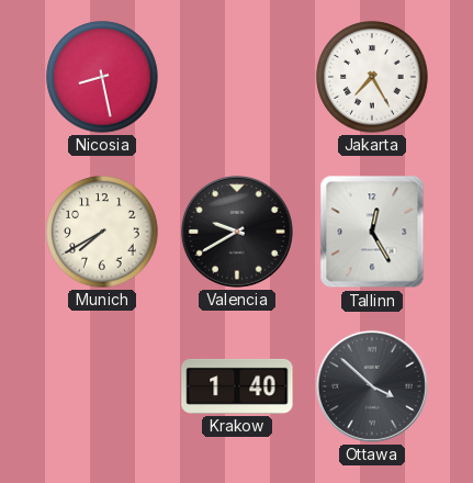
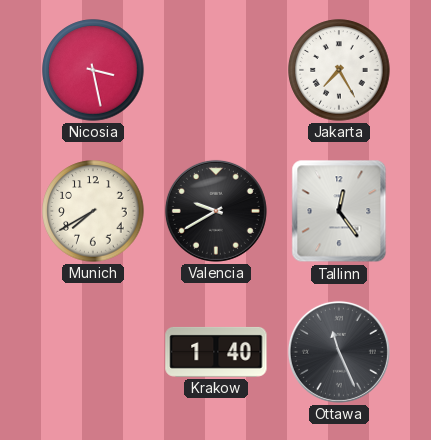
Nicosia: 8:28 -> 3:28
Tallinn: 12:25 -> 12:24
Ottawa: 3:52 -> 11:26
